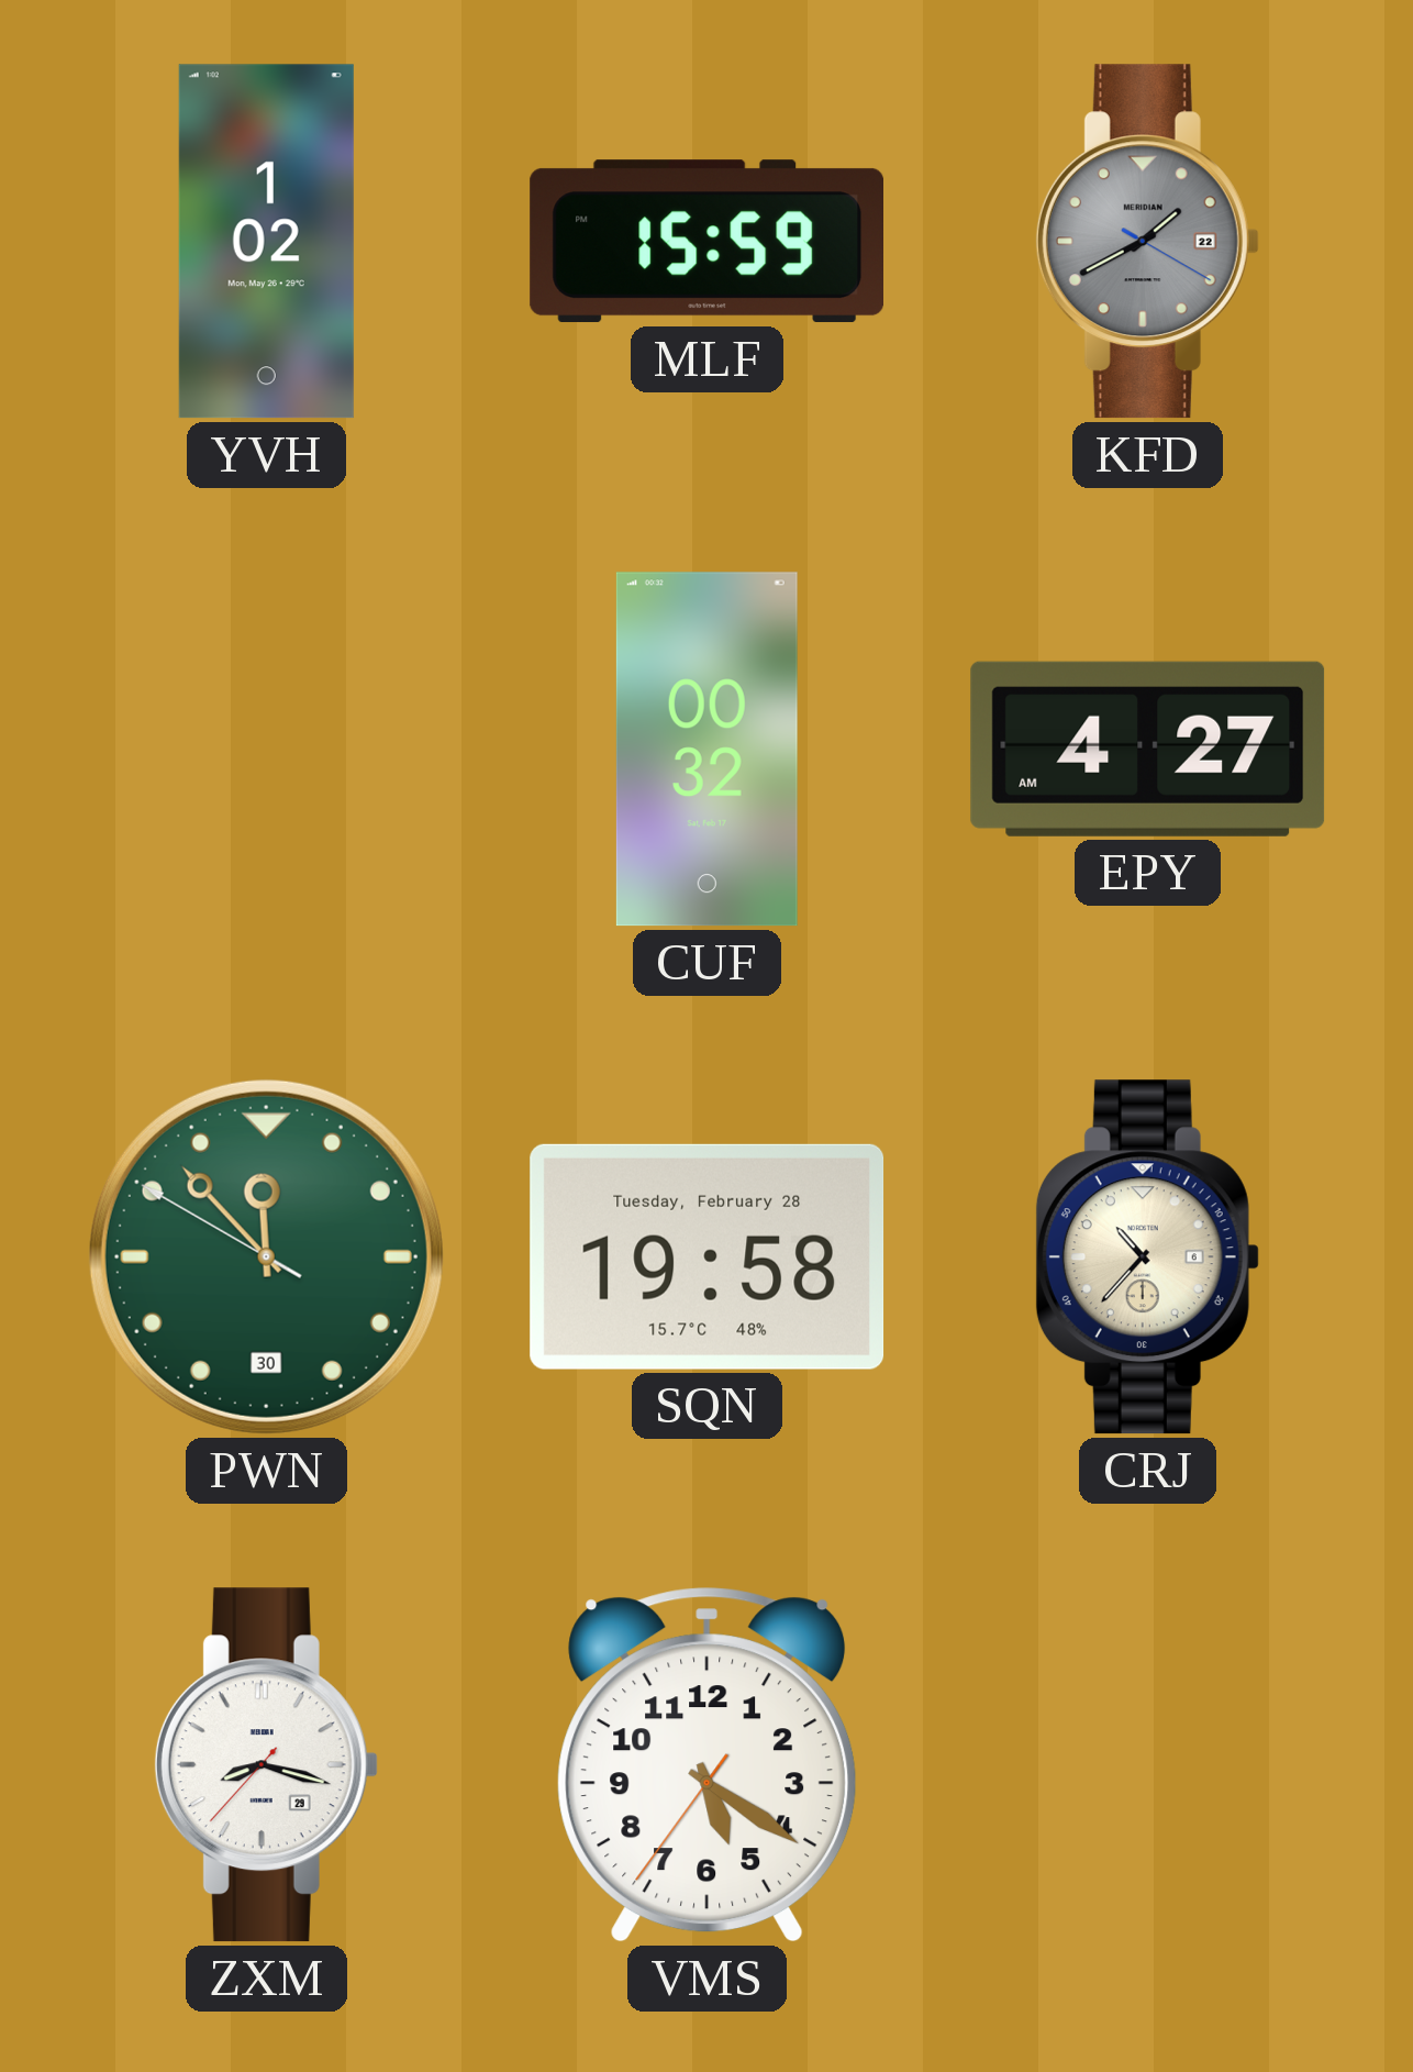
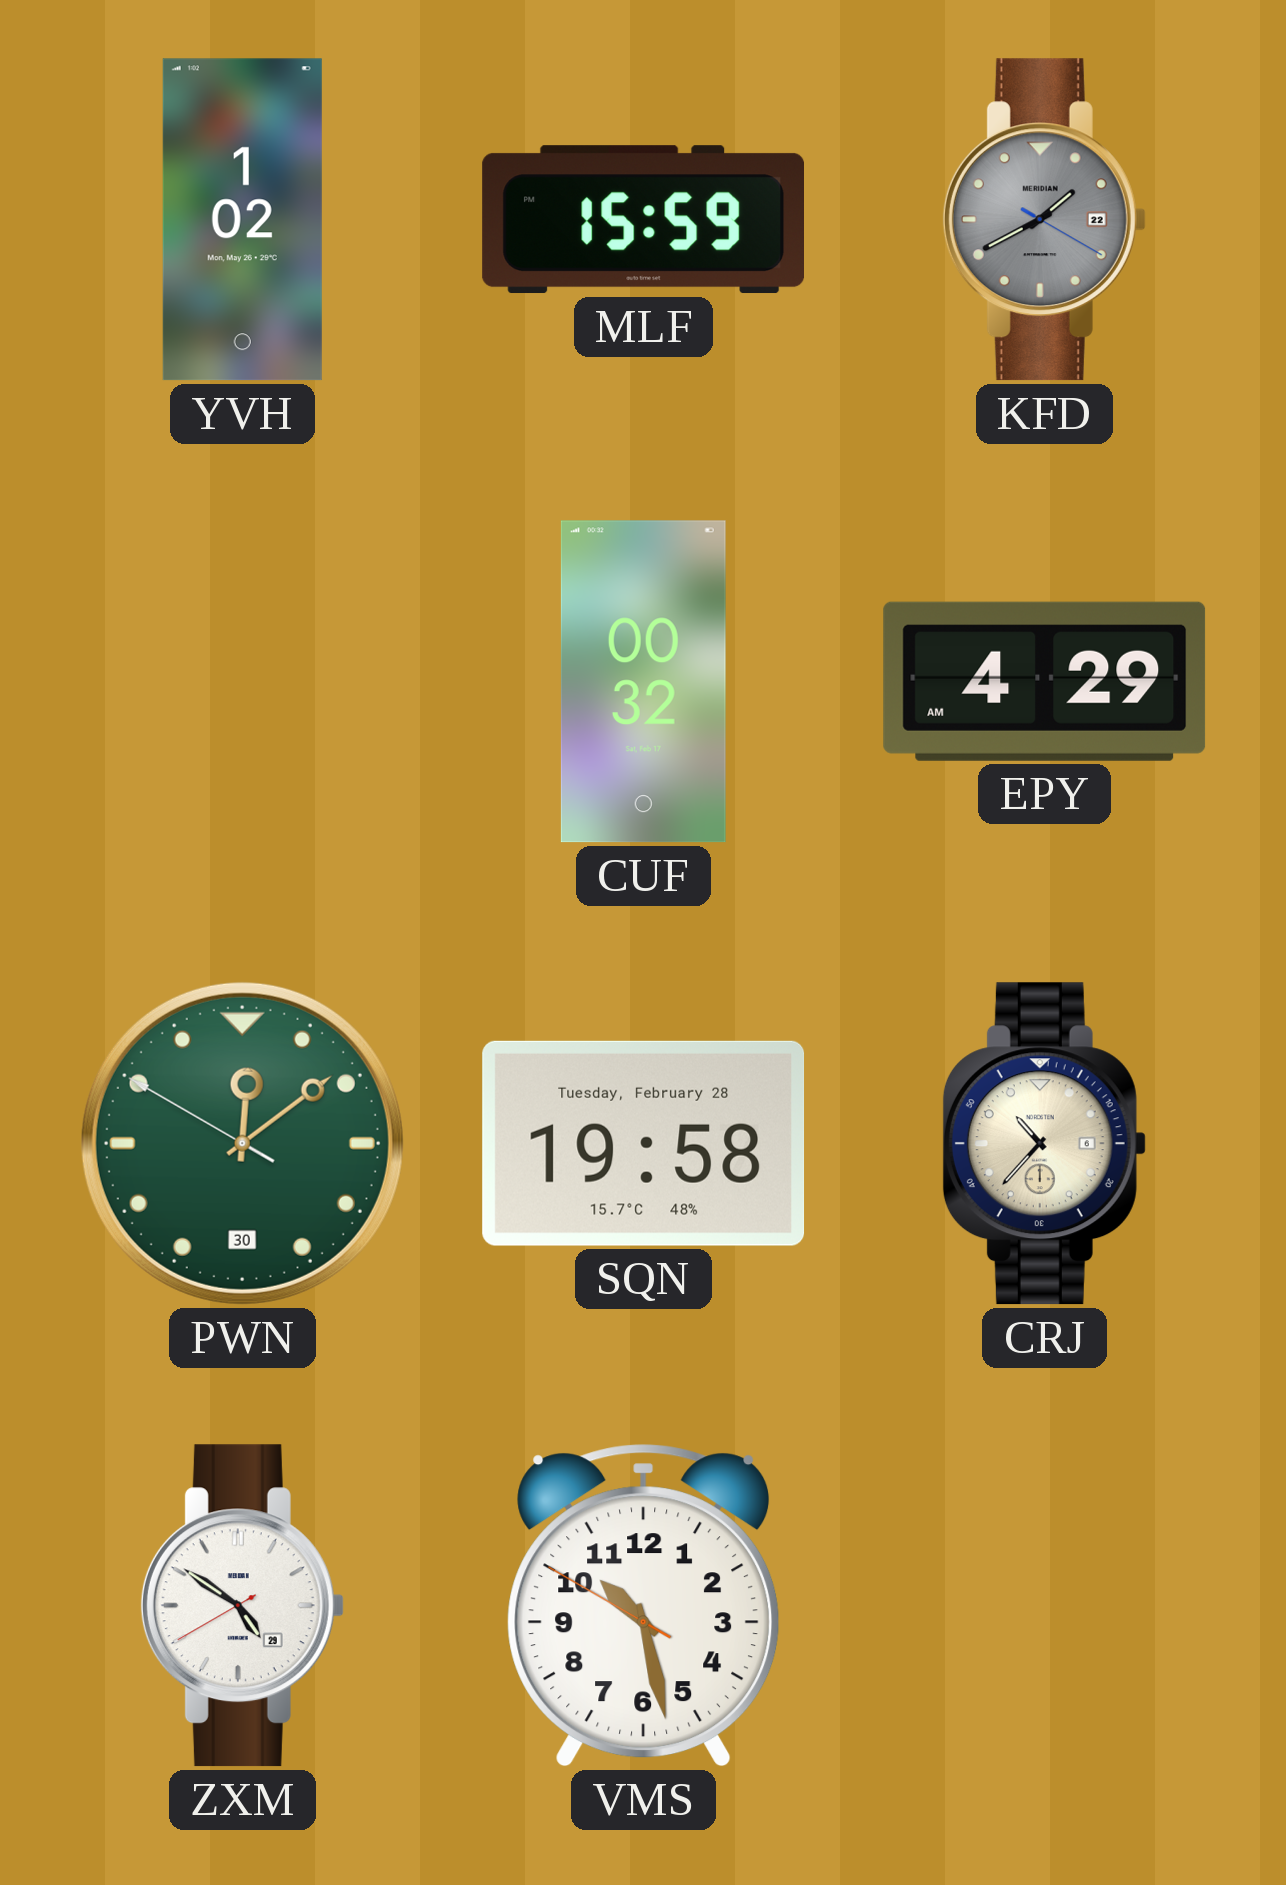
EPY: 4:27 -> 4:29
PWN: 11:52 -> 12:08
ZXM: 8:17 -> 4:50
VMS: 5:20 -> 10:27
